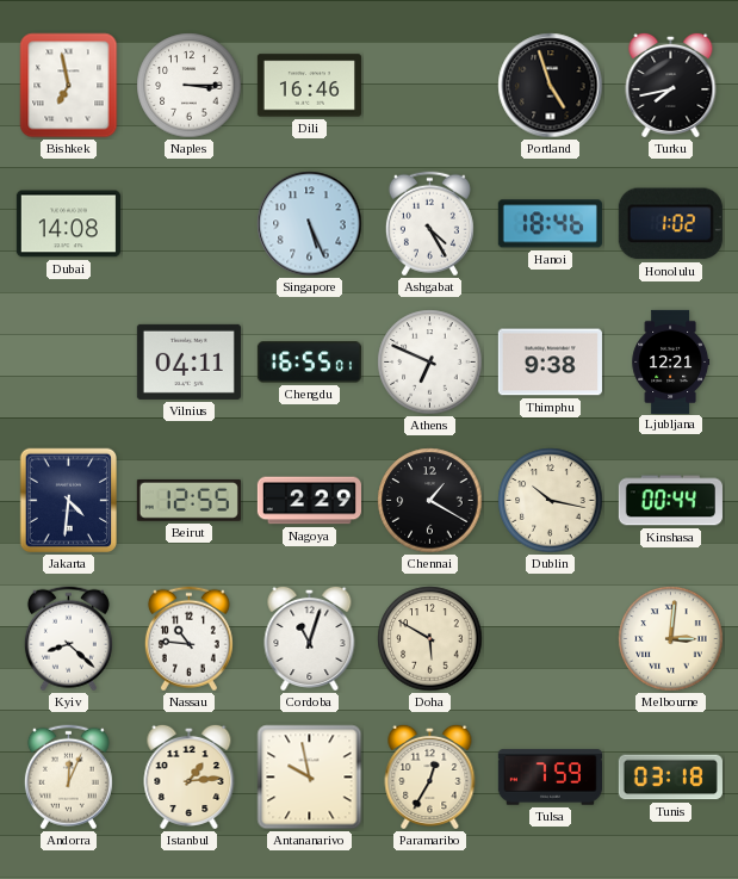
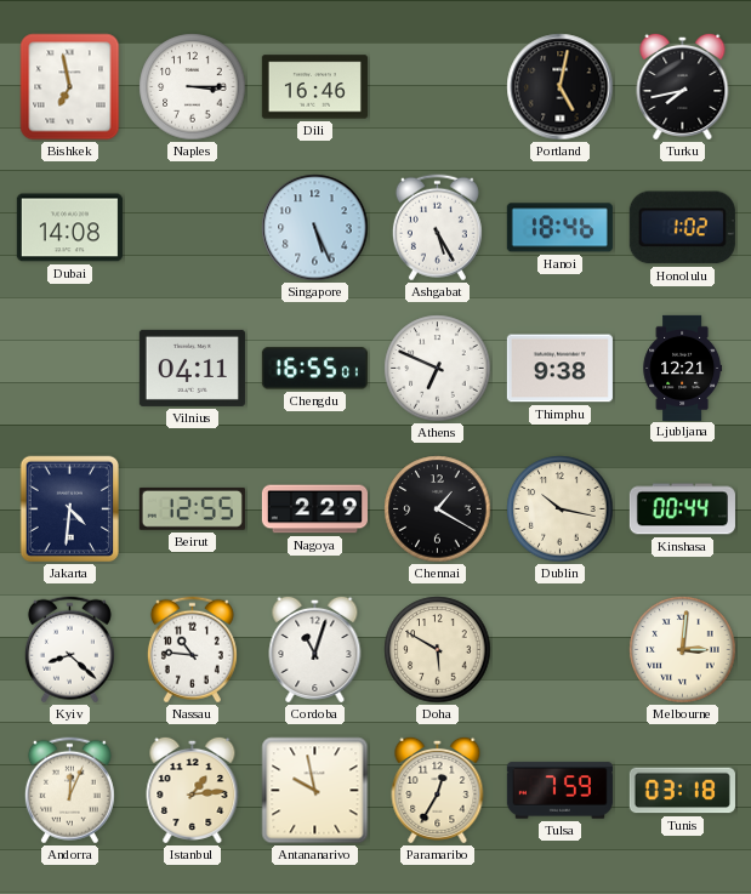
Portland: 4:57 -> 5:02
Ashgabat: 4:25 -> 5:25
